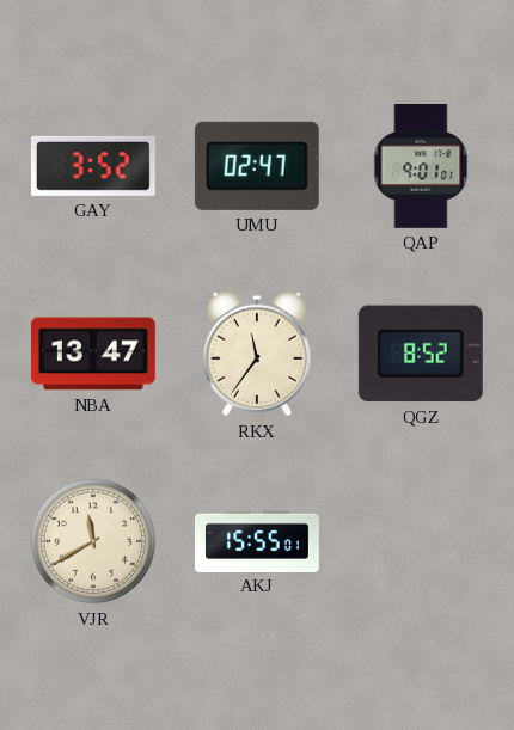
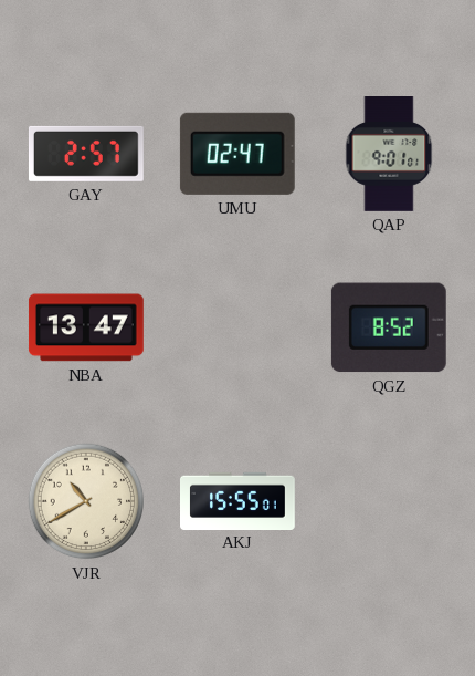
GAY: 3:52 -> 2:57
RKX: 11:36 -> none
VJR: 11:40 -> 10:40
